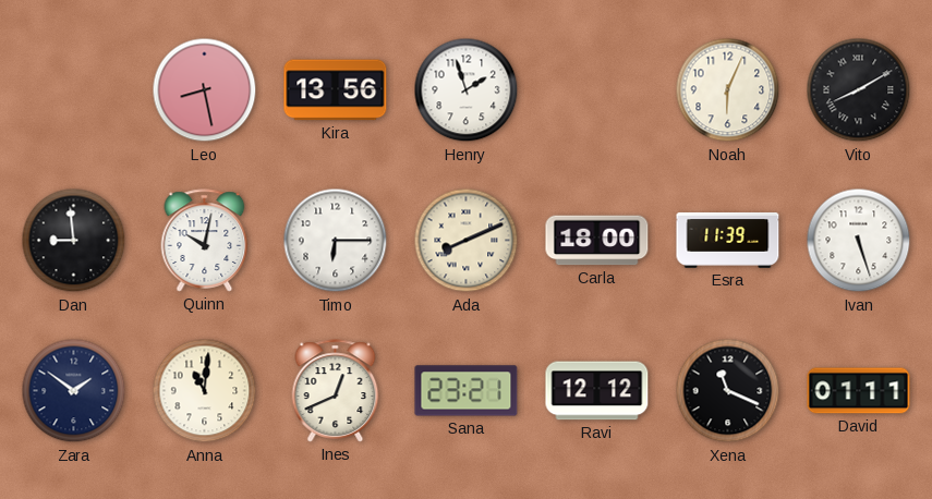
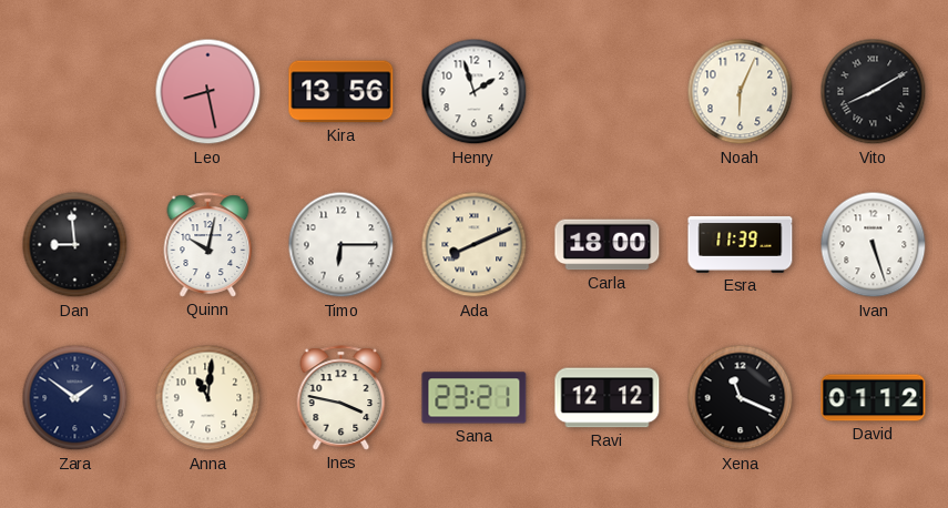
Ines: 12:41 -> 3:47
David: 01:11 -> 01:12
